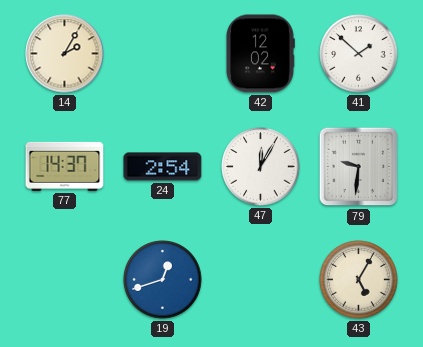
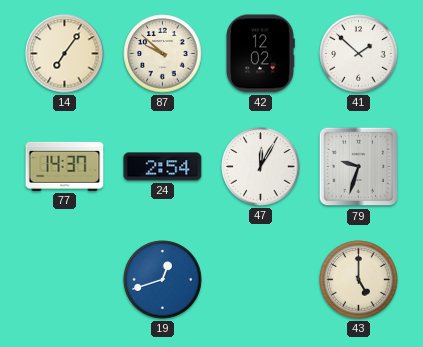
14: 2:05 -> 7:06
87: none -> 9:52
79: 9:31 -> 9:33
43: 5:05 -> 5:00
